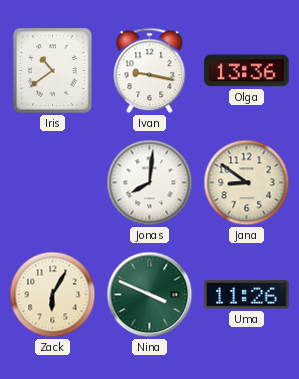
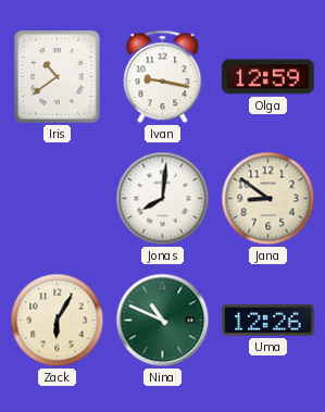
Olga: 13:36 -> 12:59
Nina: 3:49 -> 10:49
Uma: 11:26 -> 12:26
